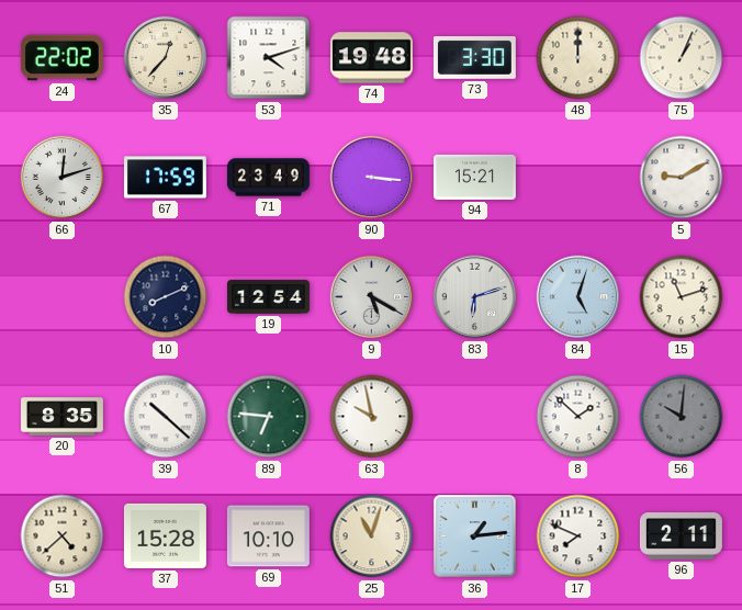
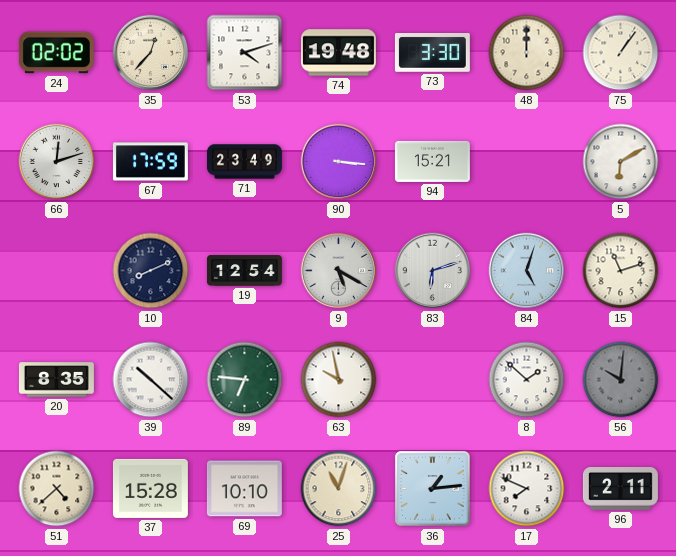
24: 22:02 -> 02:02
75: 1:04 -> 1:06
5: 9:10 -> 6:10
